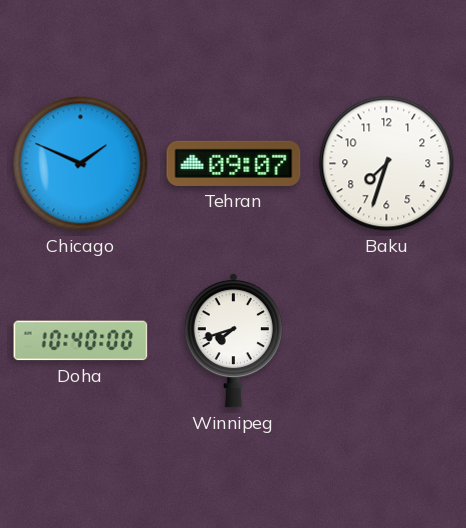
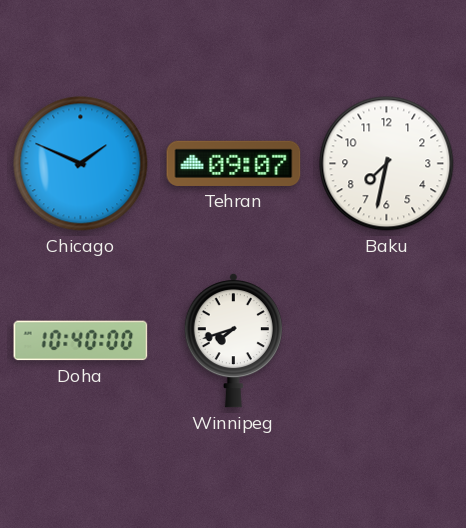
Baku: 7:33 -> 7:32
